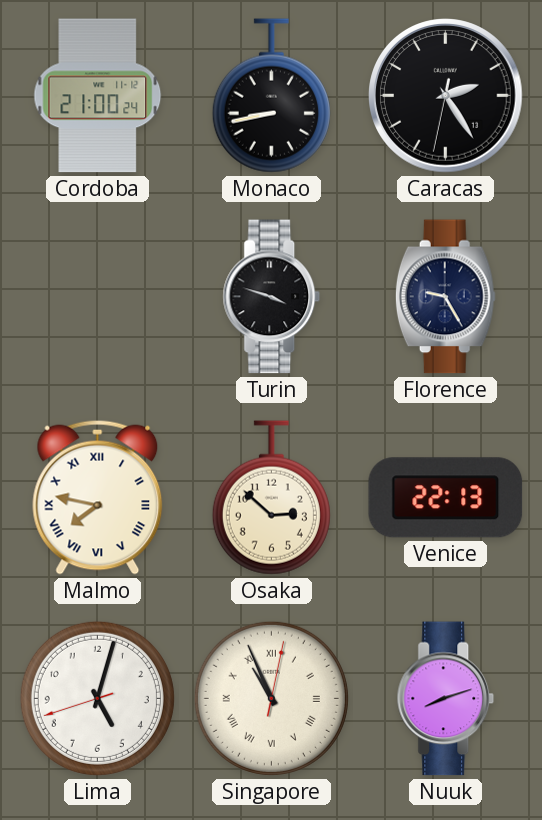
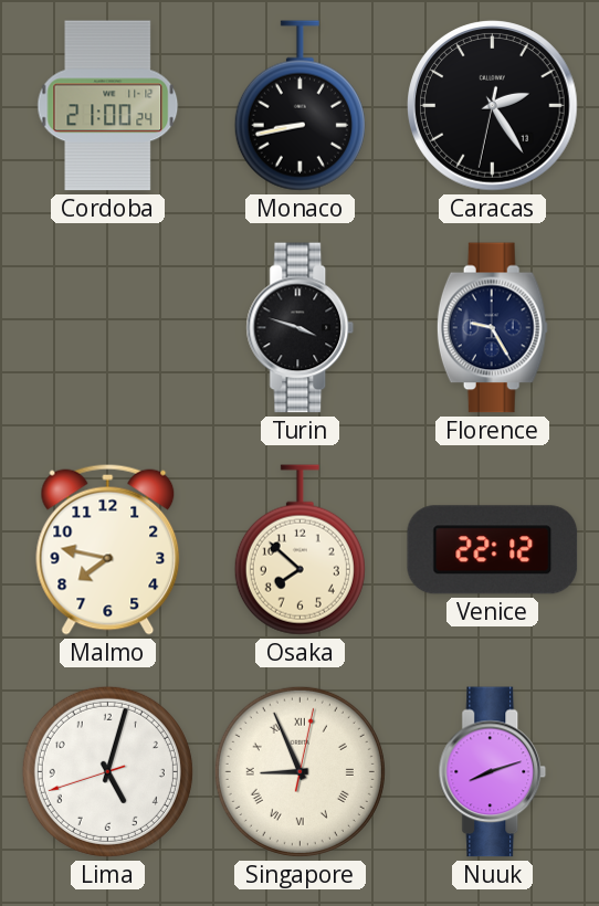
Malmo numerals: Roman -> Arabic
Osaka: 2:52 -> 7:52
Venice: 22:13 -> 22:12
Singapore: 10:56 -> 8:56
